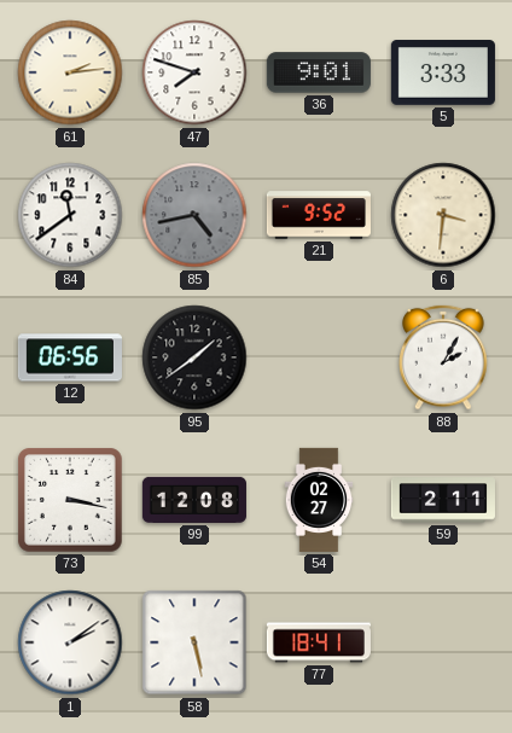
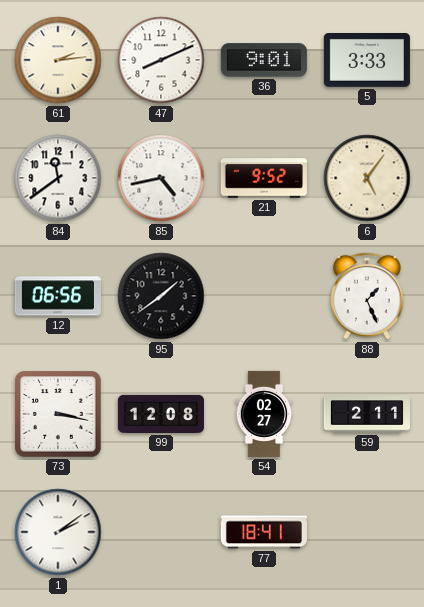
47: 7:48 -> 8:11
85 dial: grey -> white
6: 3:31 -> 5:06
88: 2:05 -> 1:26
58: 5:28 -> none
